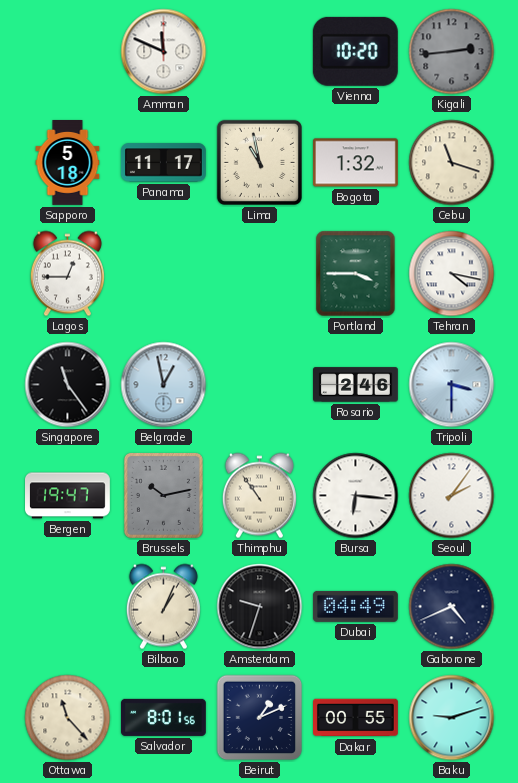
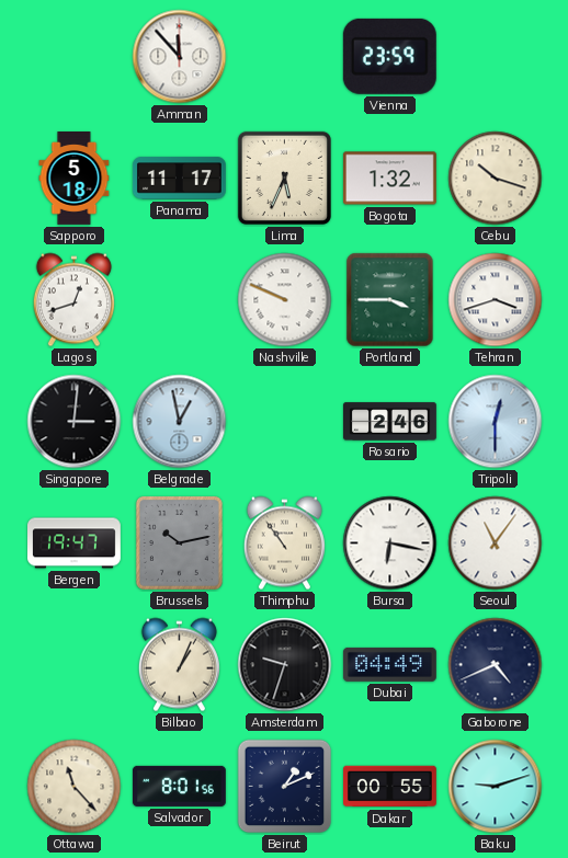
Amman: 11:49 -> 11:53
Vienna: 10:20 -> 23:59
Kigali: 2:44 -> none
Lima: 10:58 -> 5:34
Cebu: 11:18 -> 10:18
Lagos: 12:45 -> 12:42
Nashville: none -> 9:49
Tehran: 4:17 -> 3:42
Singapore: 11:24 -> 3:01
Tripoli: 3:30 -> 12:30
Bursa: 6:16 -> 6:17
Seoul: 2:06 -> 11:06
